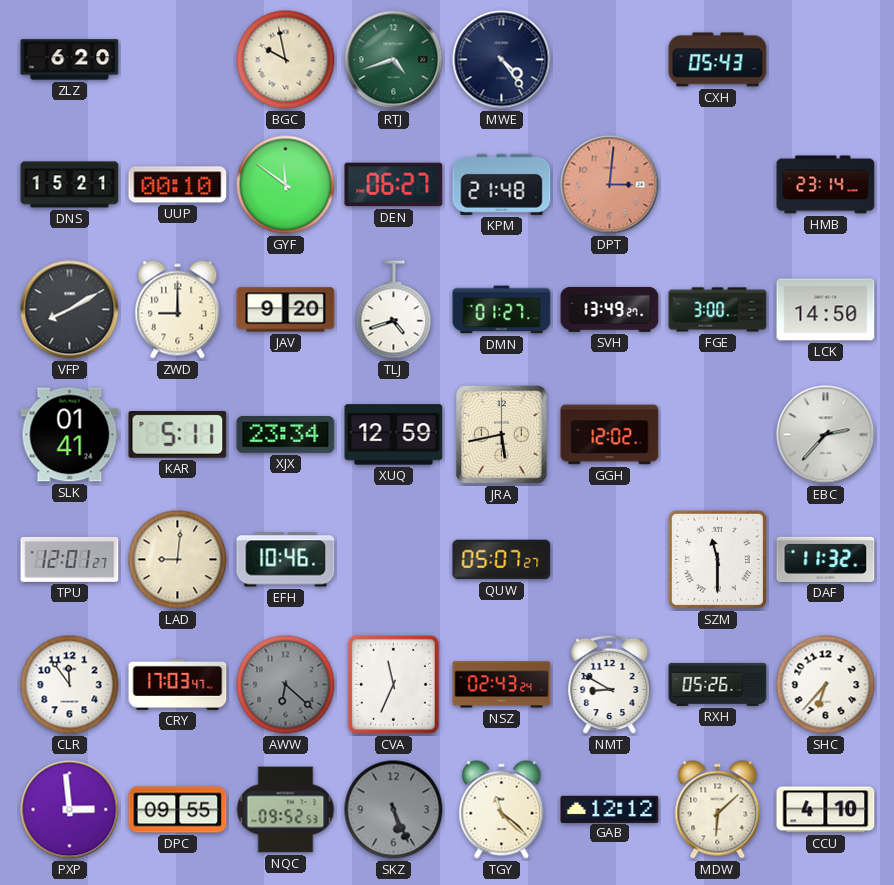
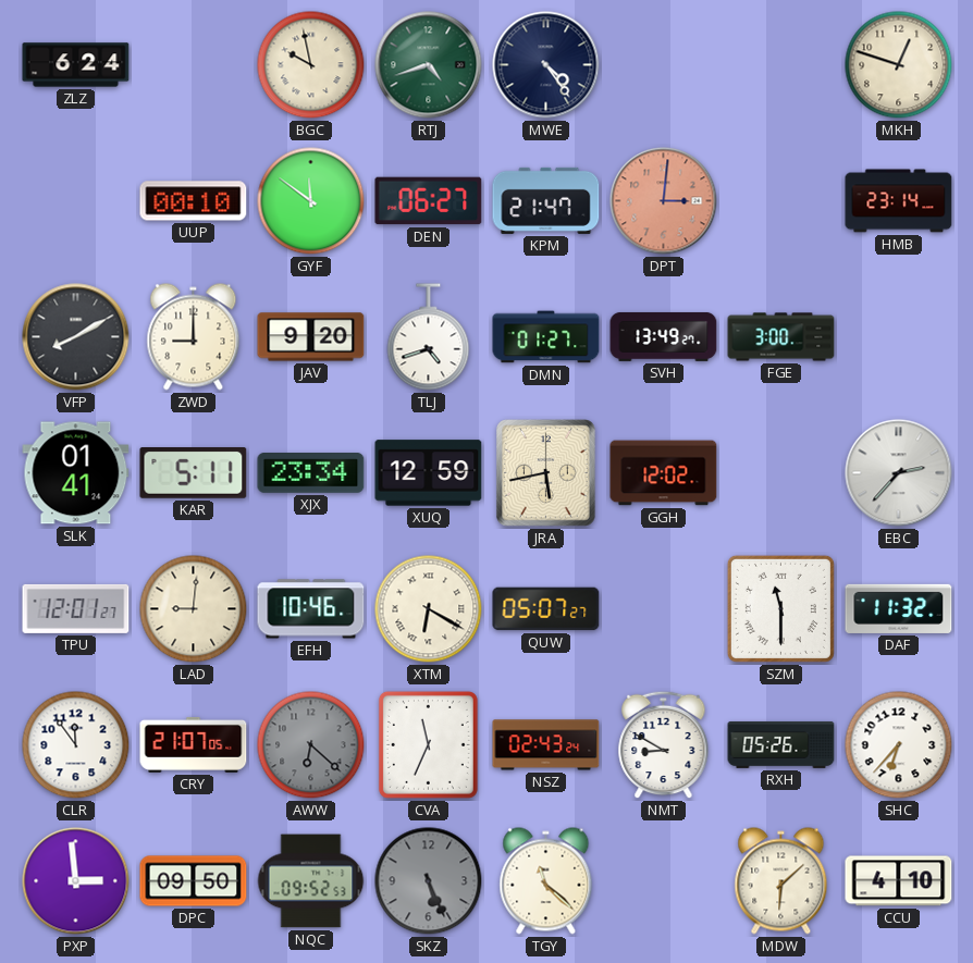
ZLZ: 6:20 -> 6:24
CXH: 05:43 -> none
MKH: none -> 12:48
DNS: 15:21 -> none
KPM: 21:48 -> 21:47
LCK: 14:50 -> none
XTM: none -> 6:20
CRY: 17:03 -> 21:07
DPC: 09:55 -> 09:50
GAB: 12:12 -> none
